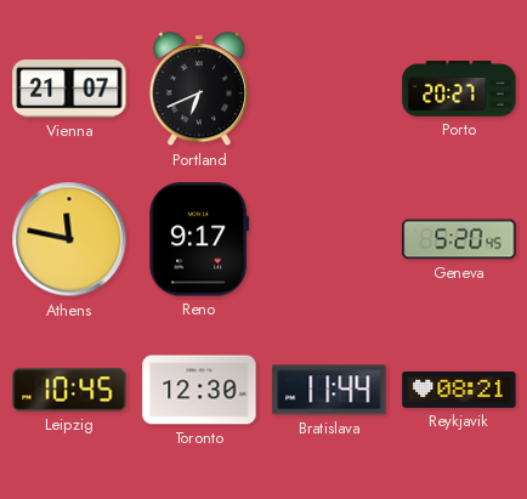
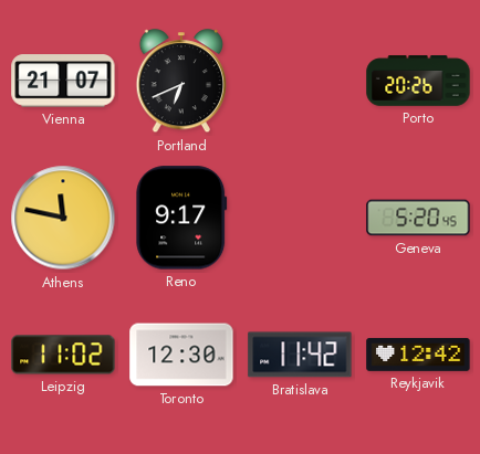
Porto: 20:27 -> 20:26
Leipzig: 10:45 -> 11:02
Bratislava: 11:44 -> 11:42
Reykjavik: 08:21 -> 12:42
